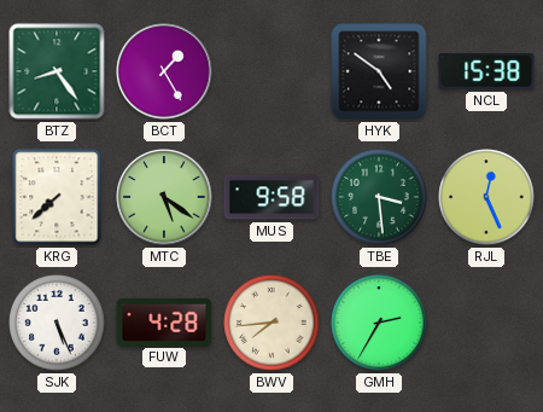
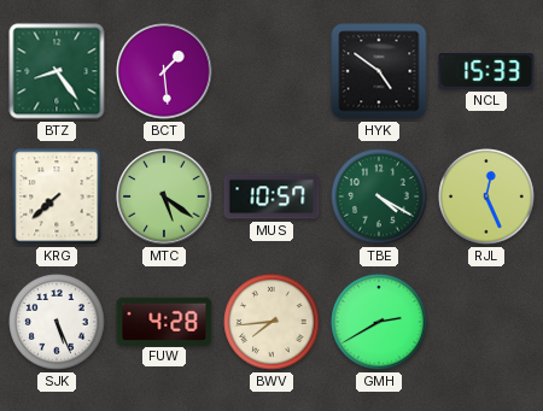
BCT: 1:25 -> 1:29
NCL: 15:38 -> 15:33
MUS: 9:58 -> 10:57
TBE: 3:29 -> 4:20
GMH: 2:35 -> 2:40
